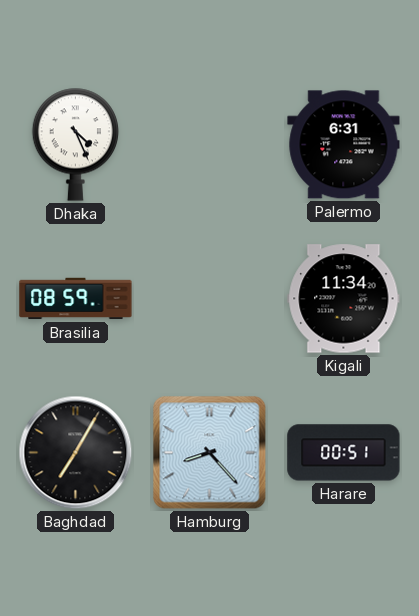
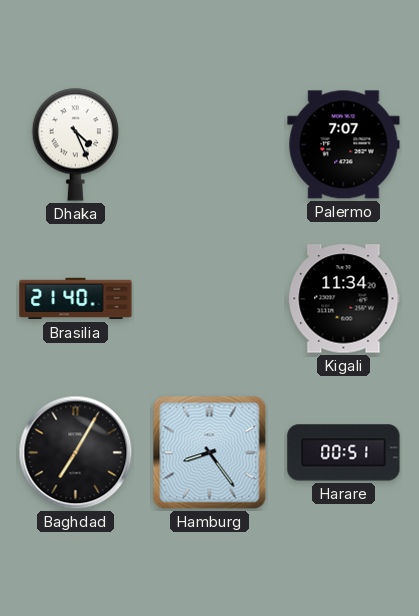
Palermo: 6:31 -> 7:07
Brasilia: 08:59 -> 21:40
Hamburg: 8:23 -> 8:24
